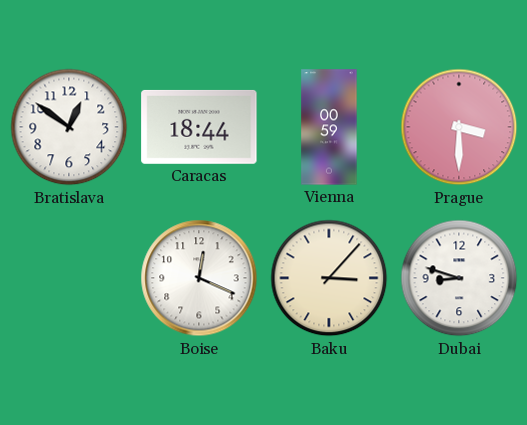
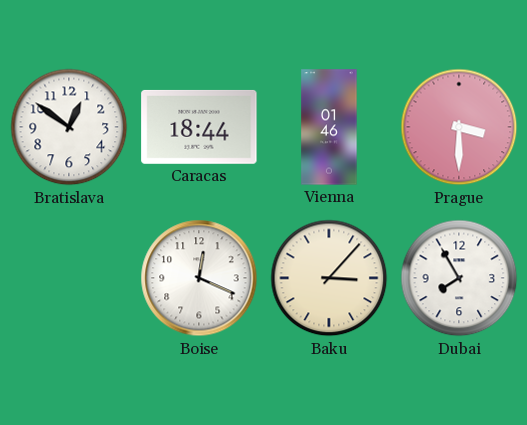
Vienna: 00:59 -> 01:46
Dubai: 8:48 -> 7:55
